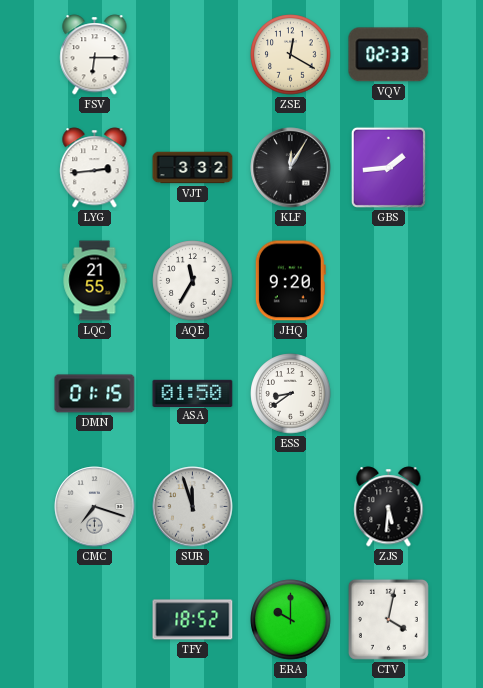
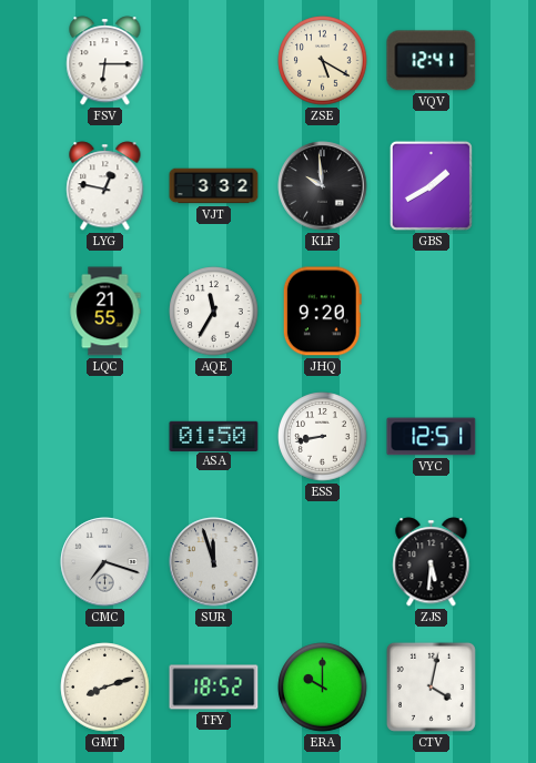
ZSE: 12:20 -> 5:20
VQV: 02:33 -> 12:41
LYG: 2:44 -> 12:47
KLF: 12:05 -> 9:59
GBS: 1:44 -> 1:40
DMN: 01:15 -> none
ESS: 8:39 -> 8:43
VYC: none -> 12:51
GMT: none -> 8:12
